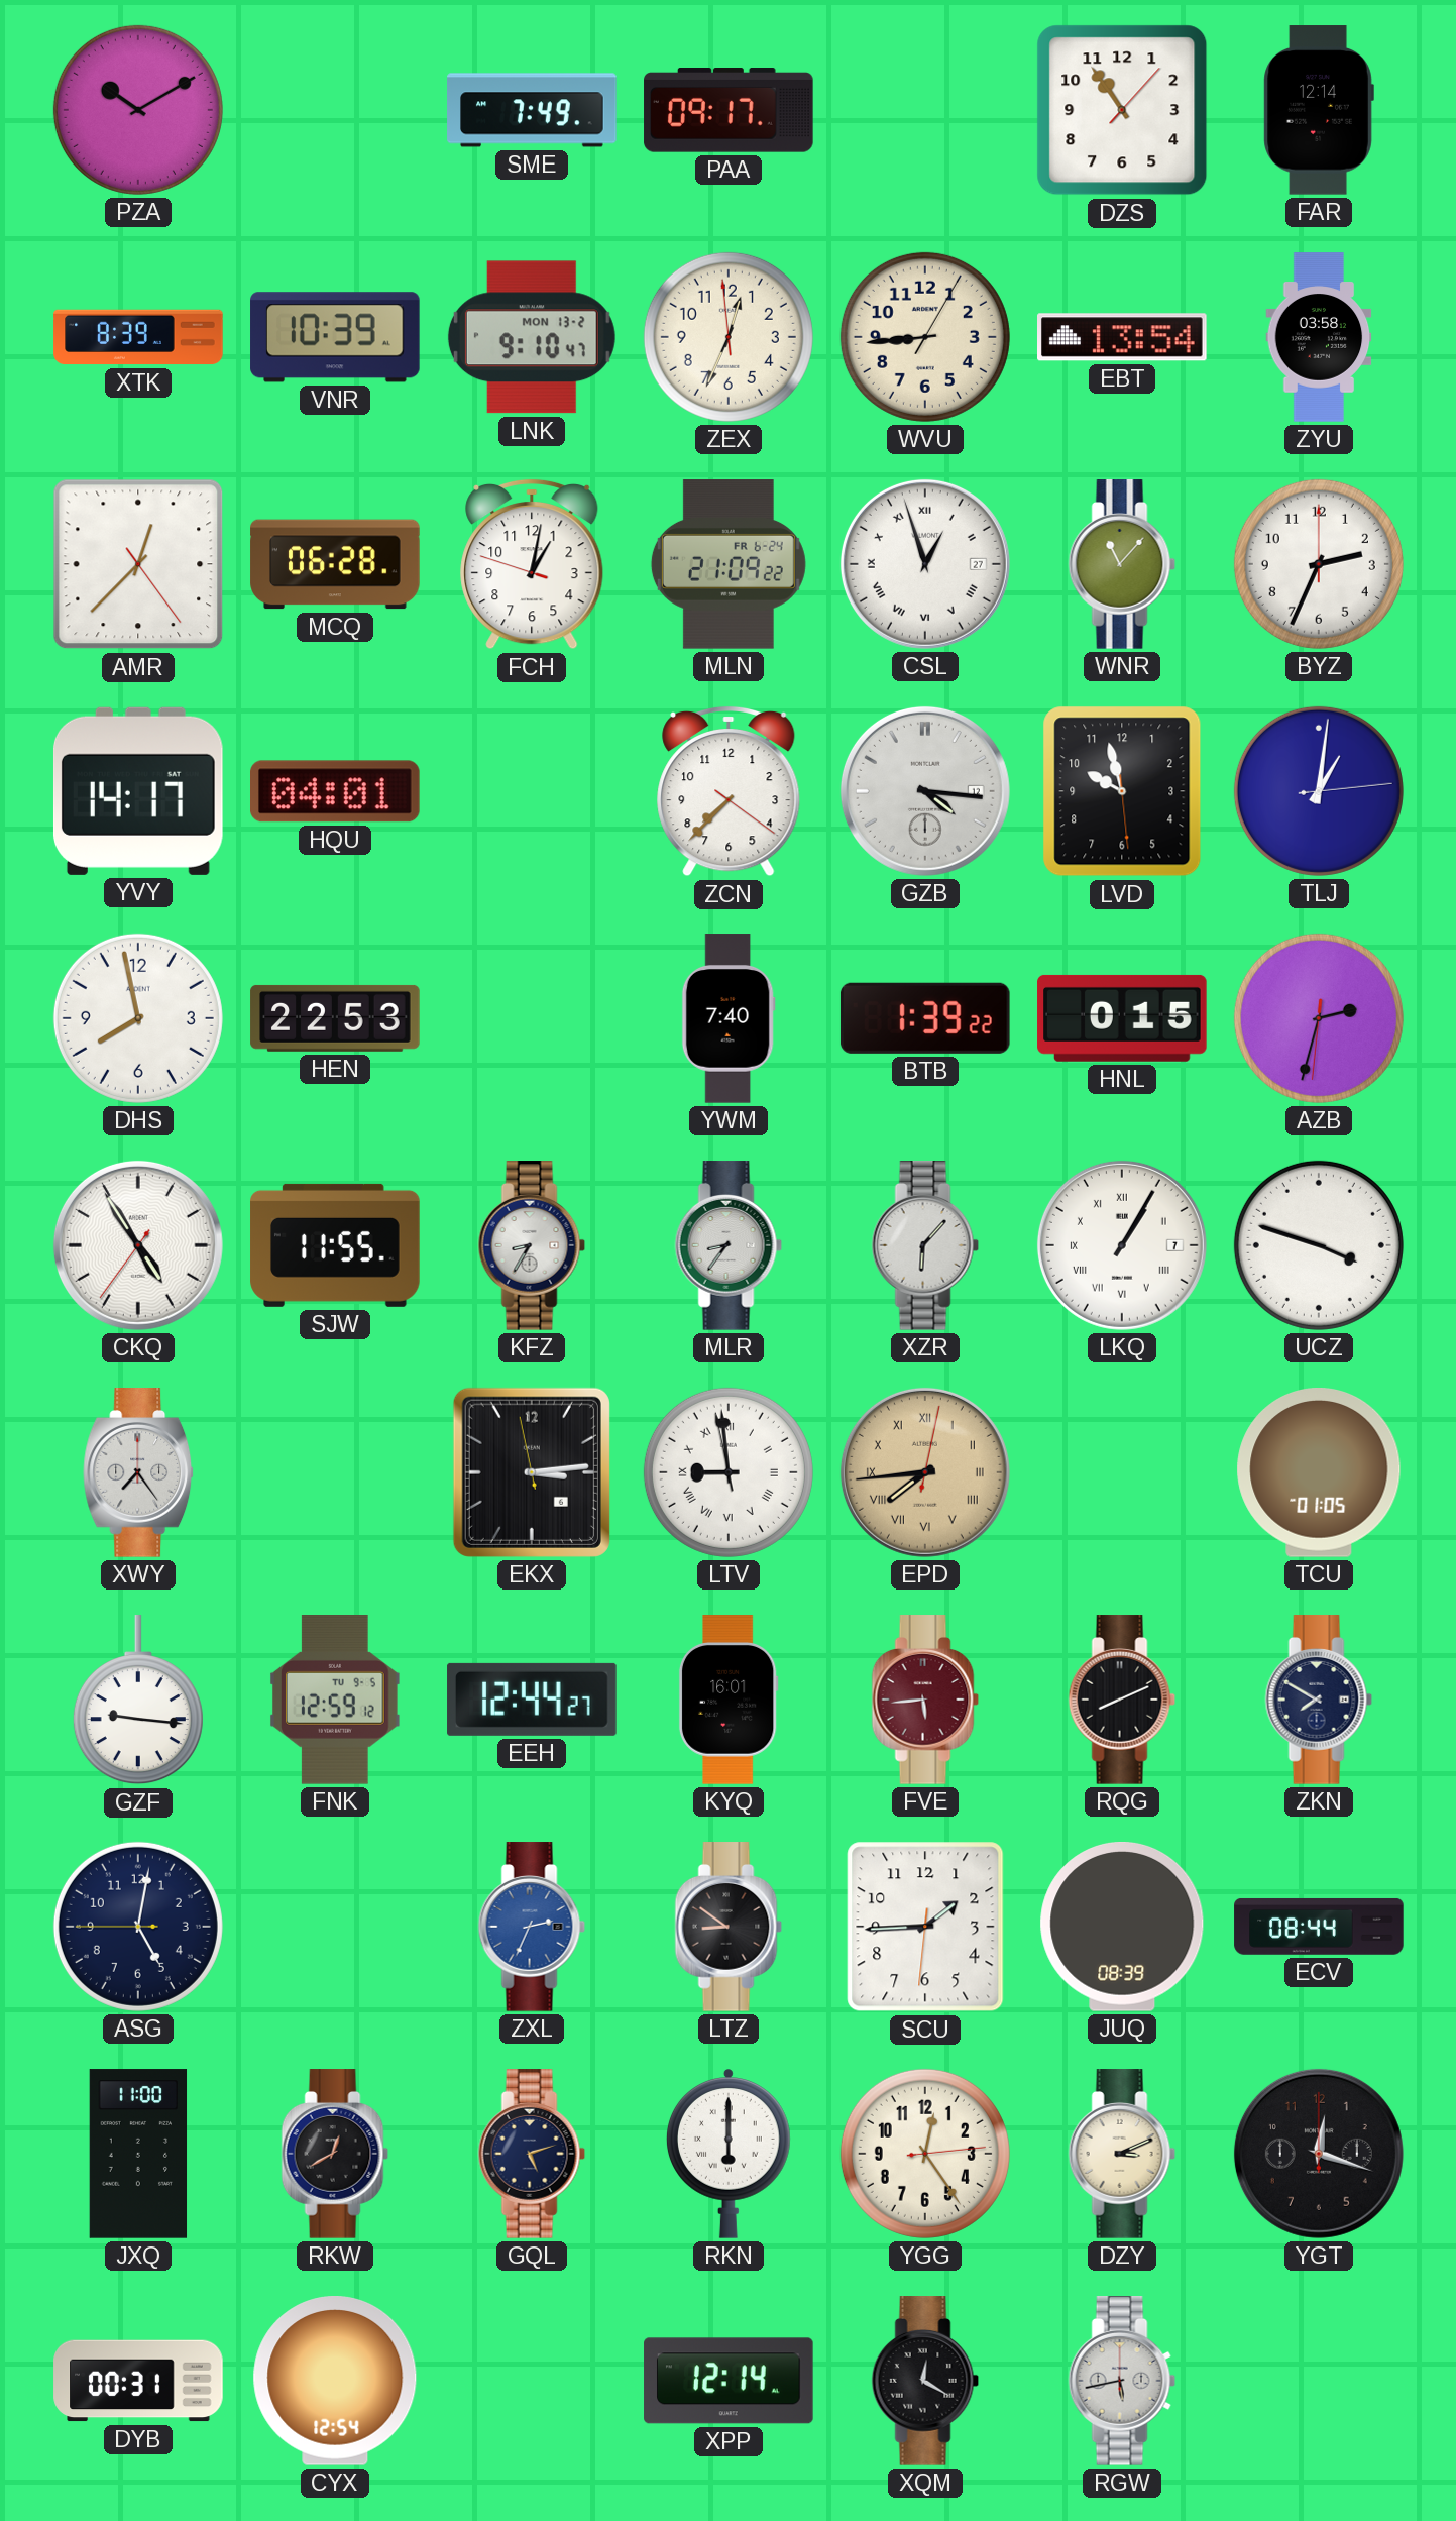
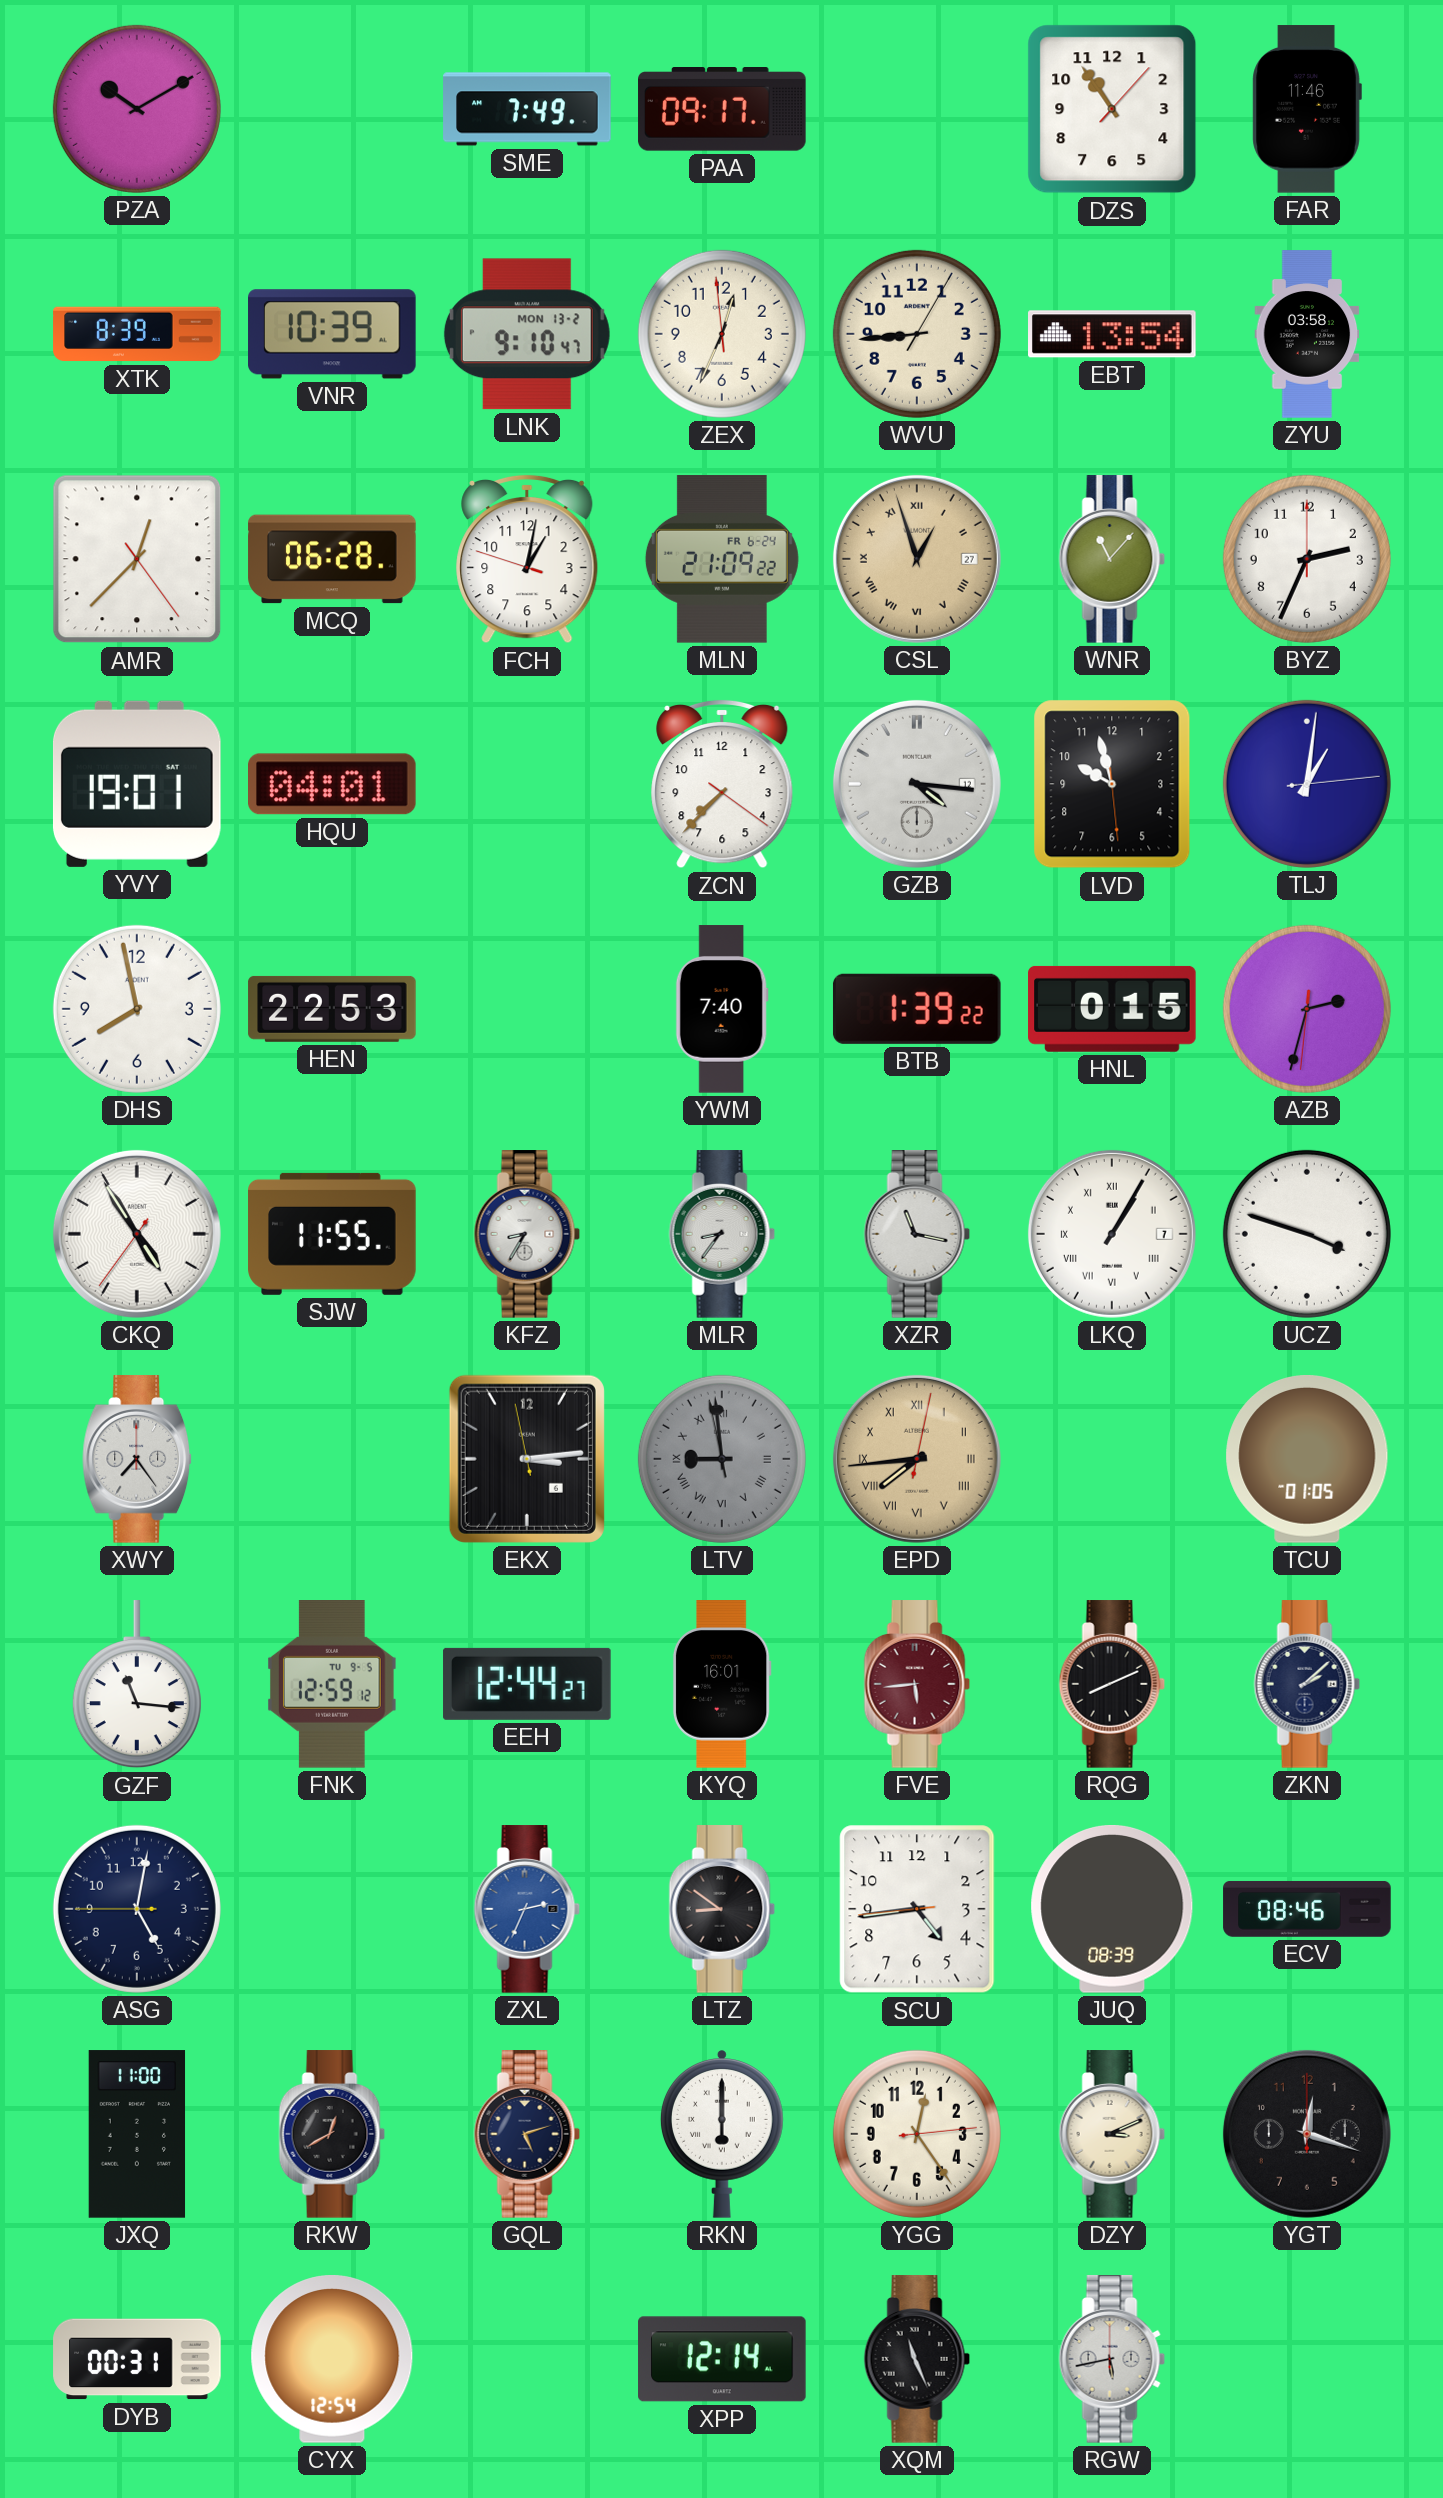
FAR: 12:14 -> 11:46
CSL dial: white -> champagne
YVY: 14:17 -> 19:01
XZR: 6:07 -> 11:17
LTV dial: white -> grey
GZF: 9:16 -> 11:16
ZKN: 7:50 -> 2:08
SCU: 1:44 -> 4:43
ECV: 08:44 -> 08:46
XQM: 12:20 -> 11:26
